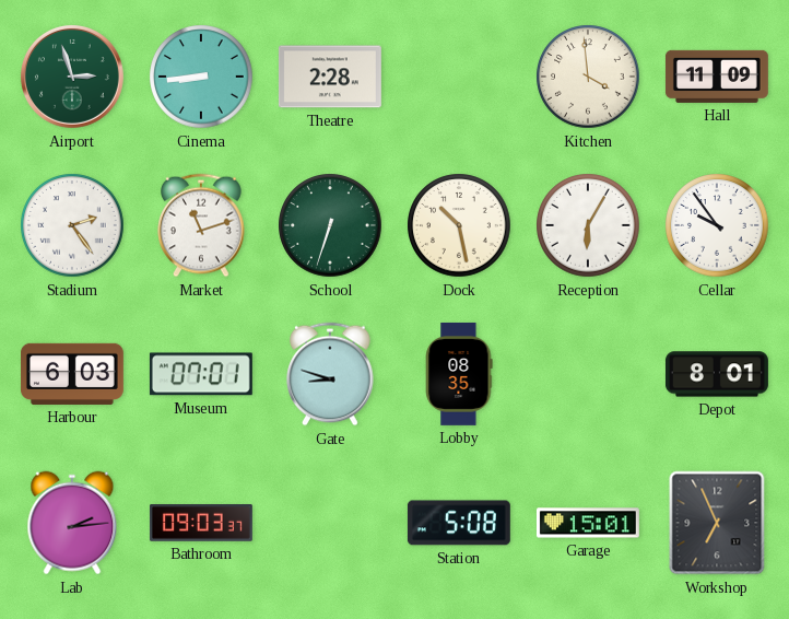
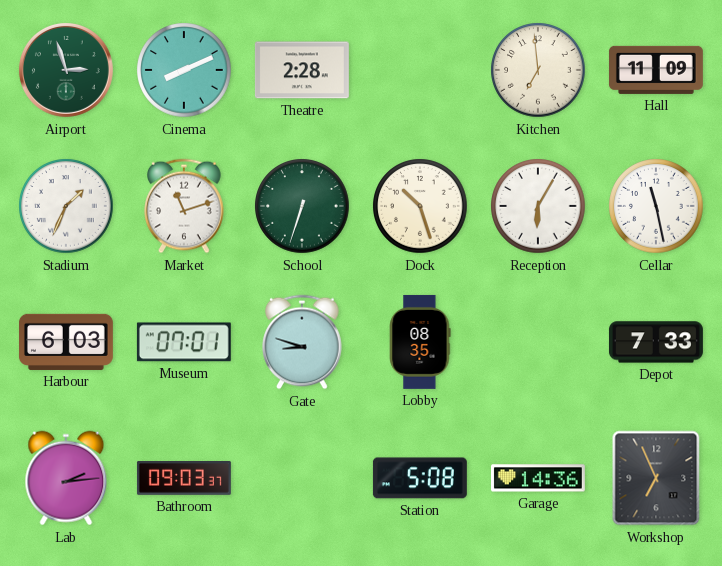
Cinema: 8:44 -> 8:11
Kitchen: 3:59 -> 6:59
Stadium: 2:24 -> 1:34
Dock: 10:28 -> 10:27
Cellar: 9:54 -> 11:28
Depot: 8:01 -> 7:33
Garage: 15:01 -> 14:36
